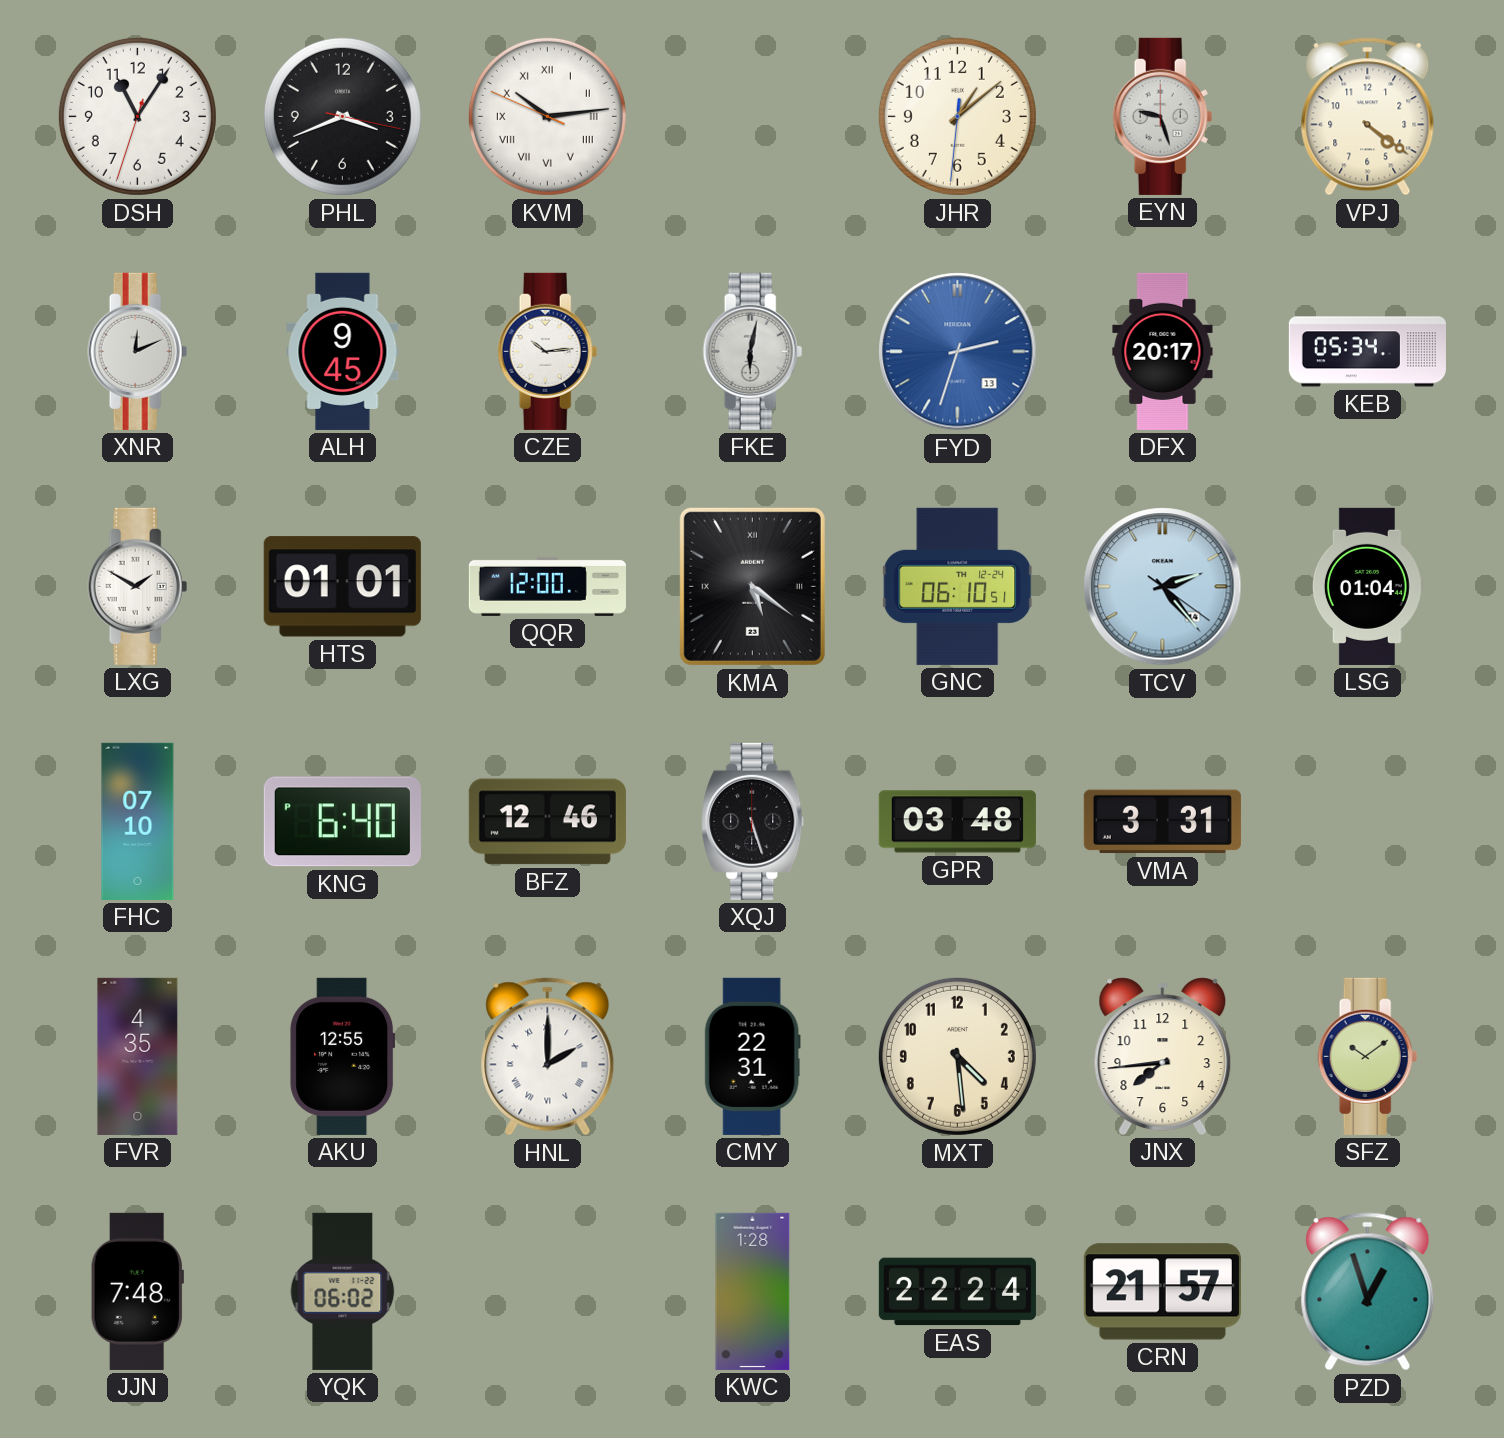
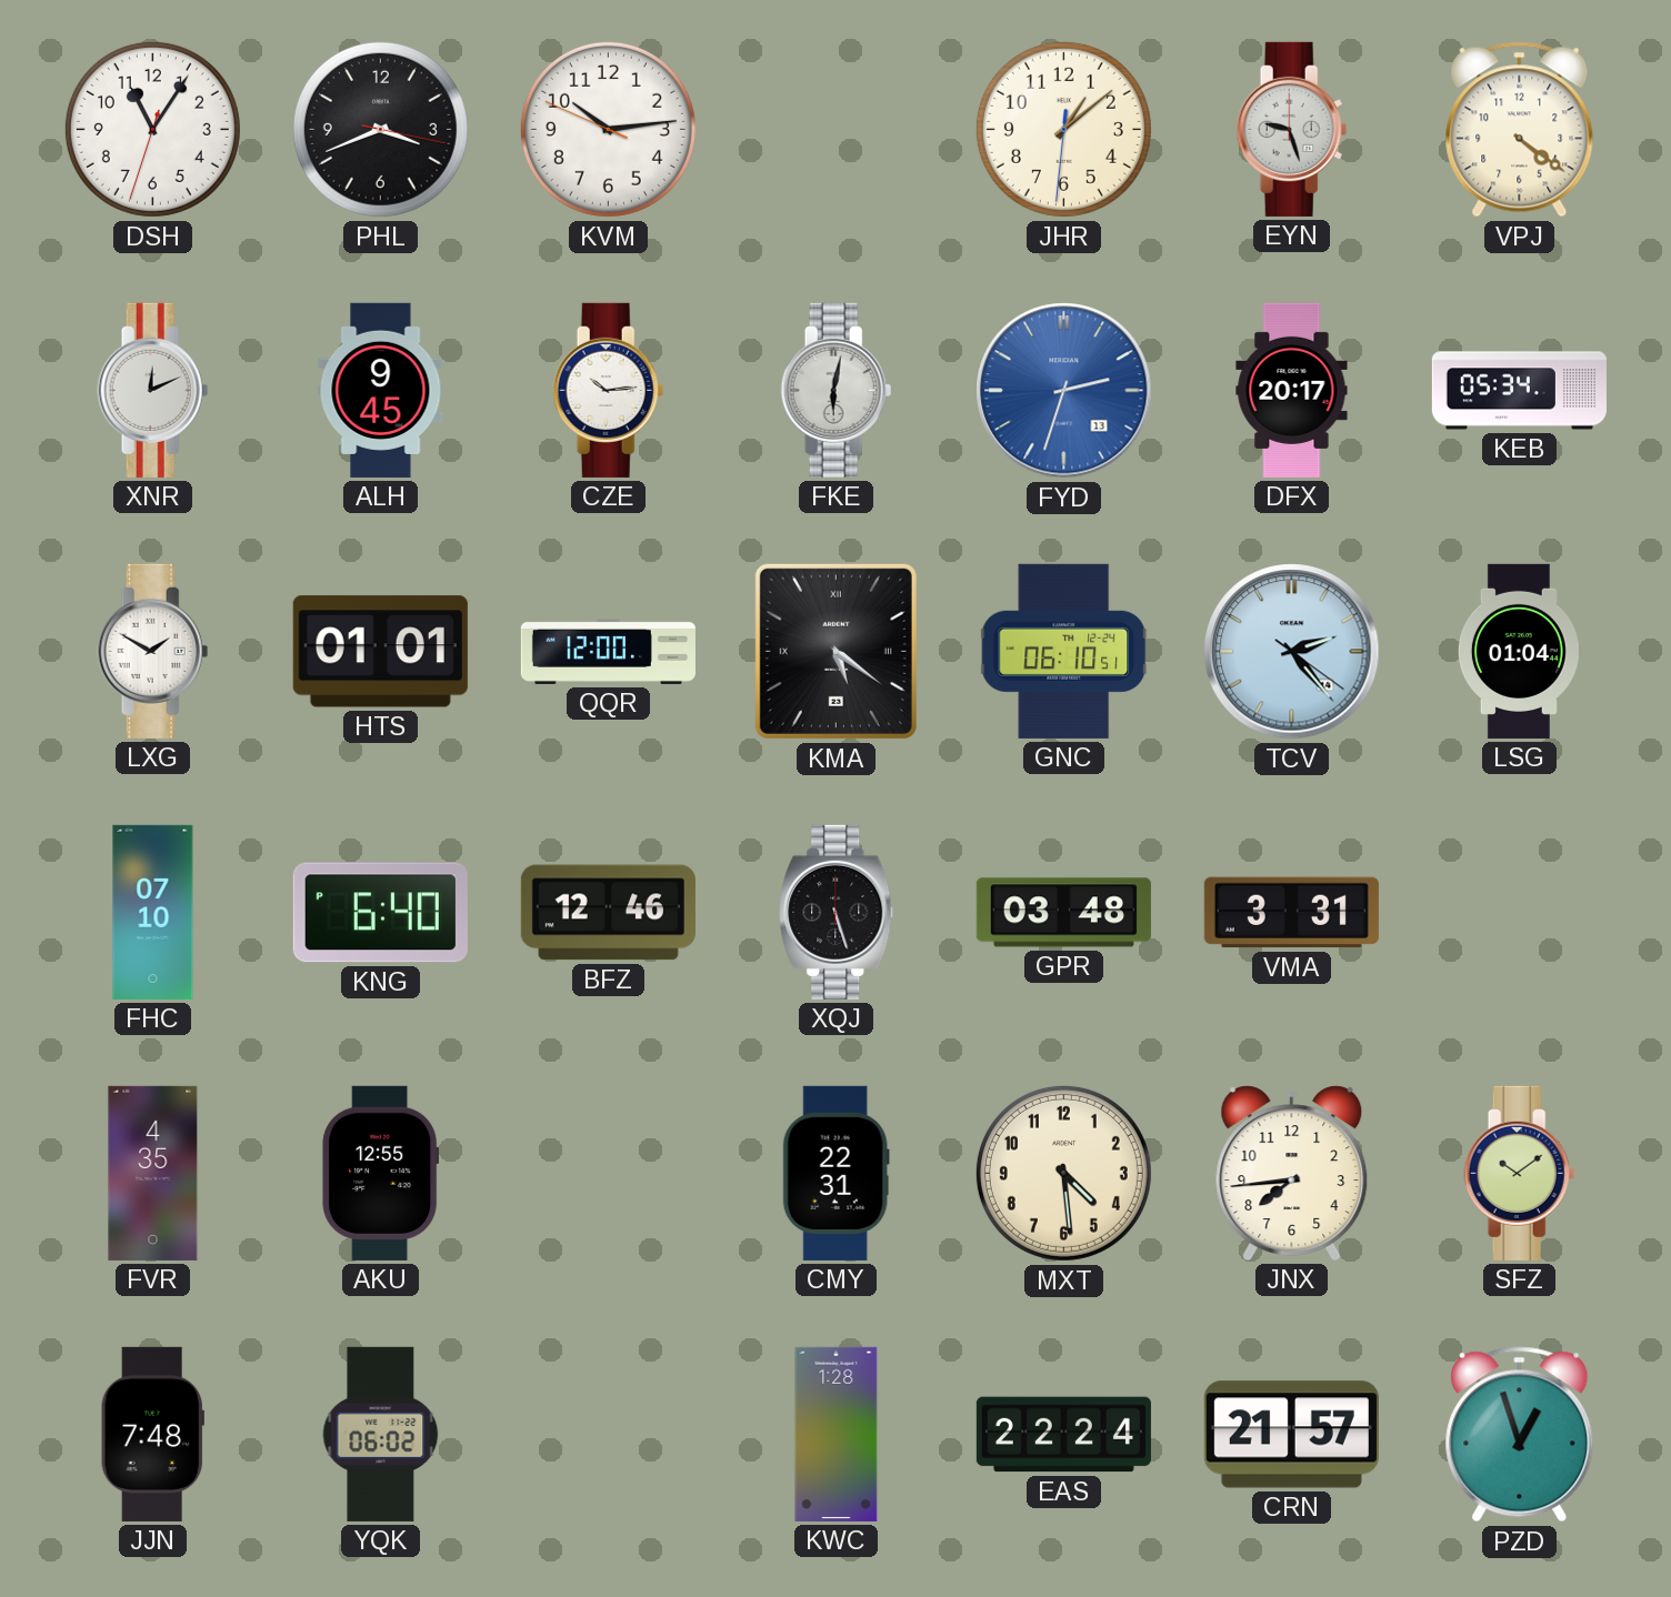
KVM numerals: Roman -> Arabic
HNL: 2:00 -> none
